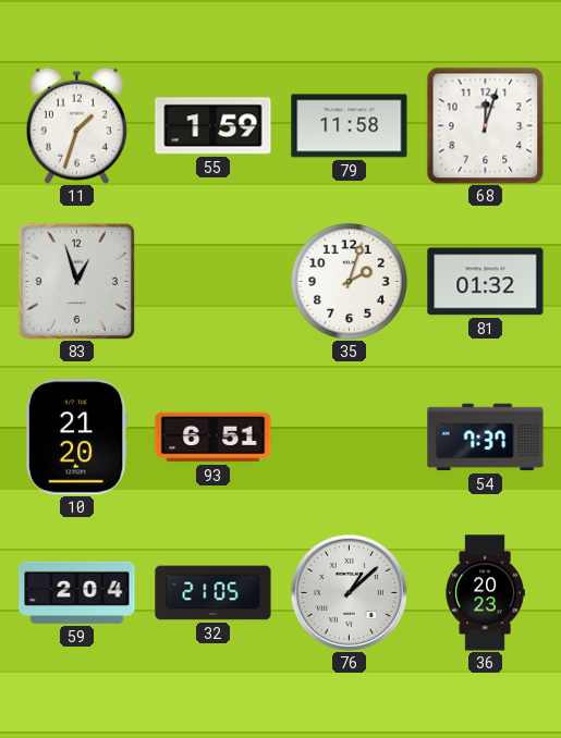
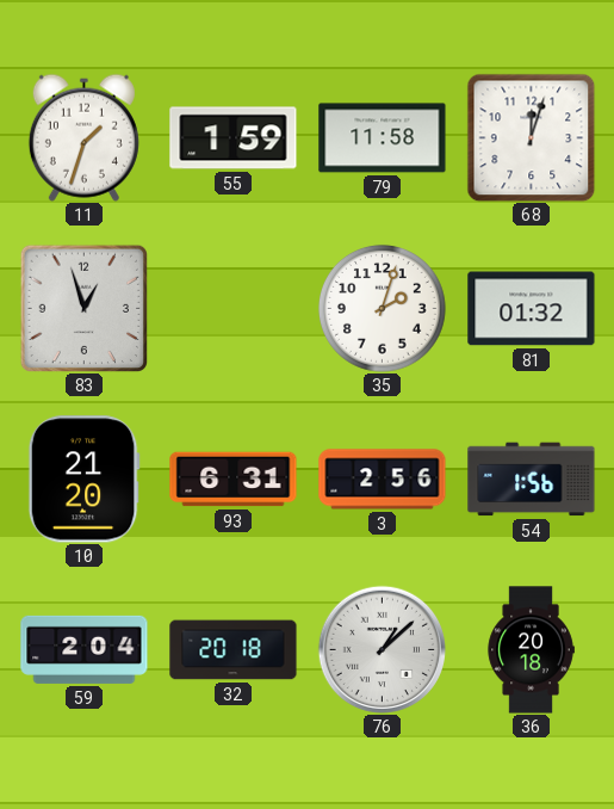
93: 6:51 -> 6:31
3: none -> 2:56
54: 7:37 -> 1:56
32: 21:05 -> 20:18
36: 20:23 -> 20:18
